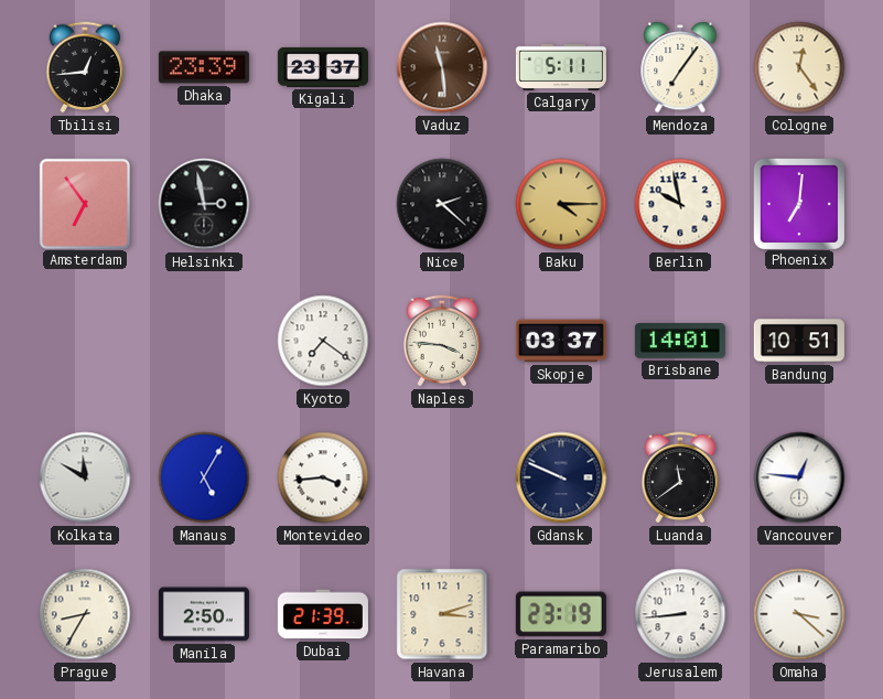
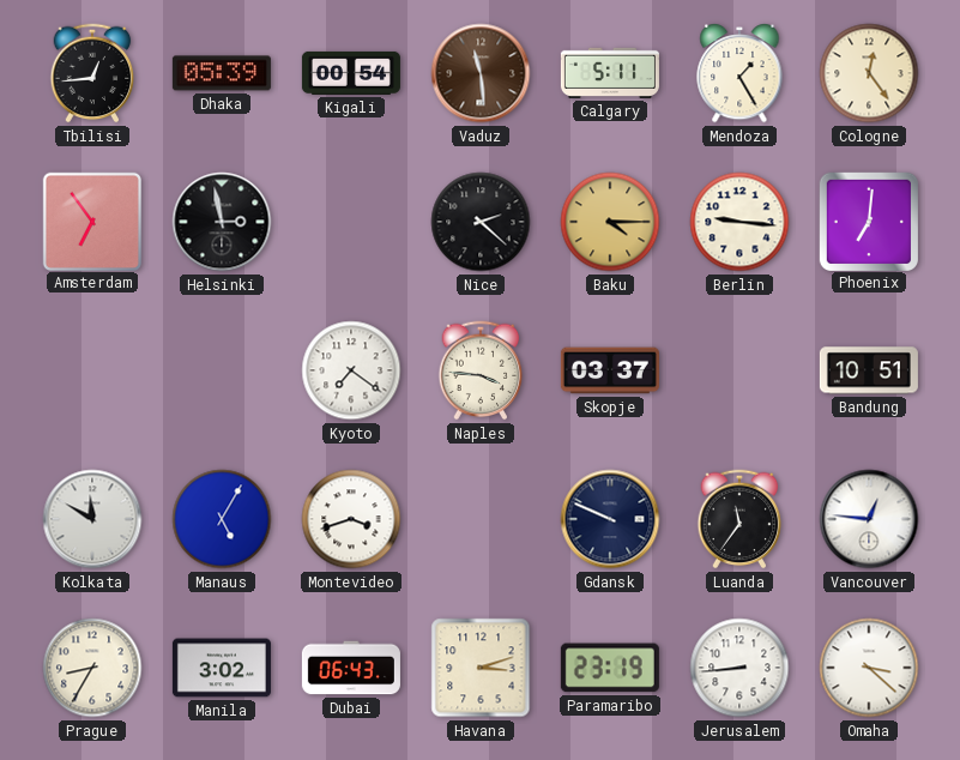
Dhaka: 23:39 -> 05:39
Kigali: 23:37 -> 00:54
Mendoza: 7:06 -> 1:25
Berlin: 9:58 -> 9:16
Brisbane: 14:01 -> none
Montevideo: 3:44 -> 3:42
Luanda: 11:39 -> 11:36
Manila: 2:50 -> 3:02
Dubai: 21:39 -> 06:43
